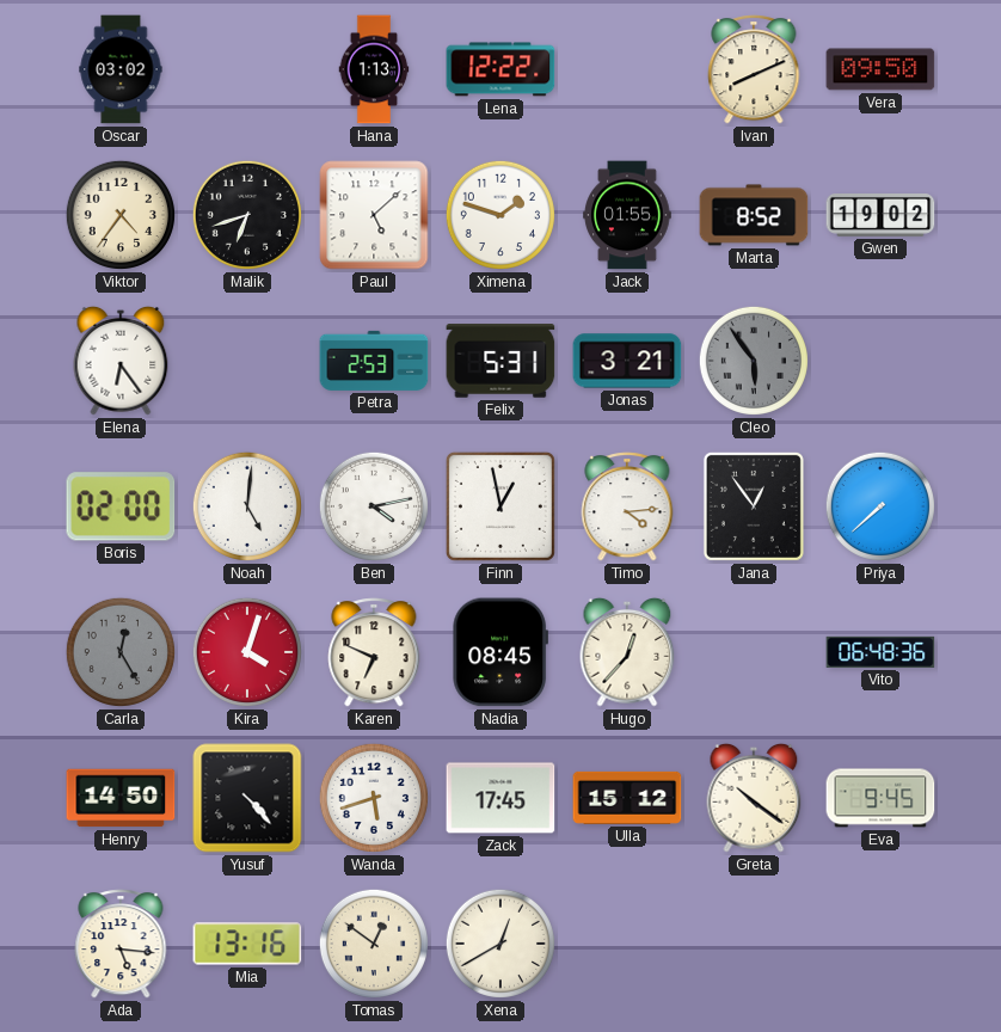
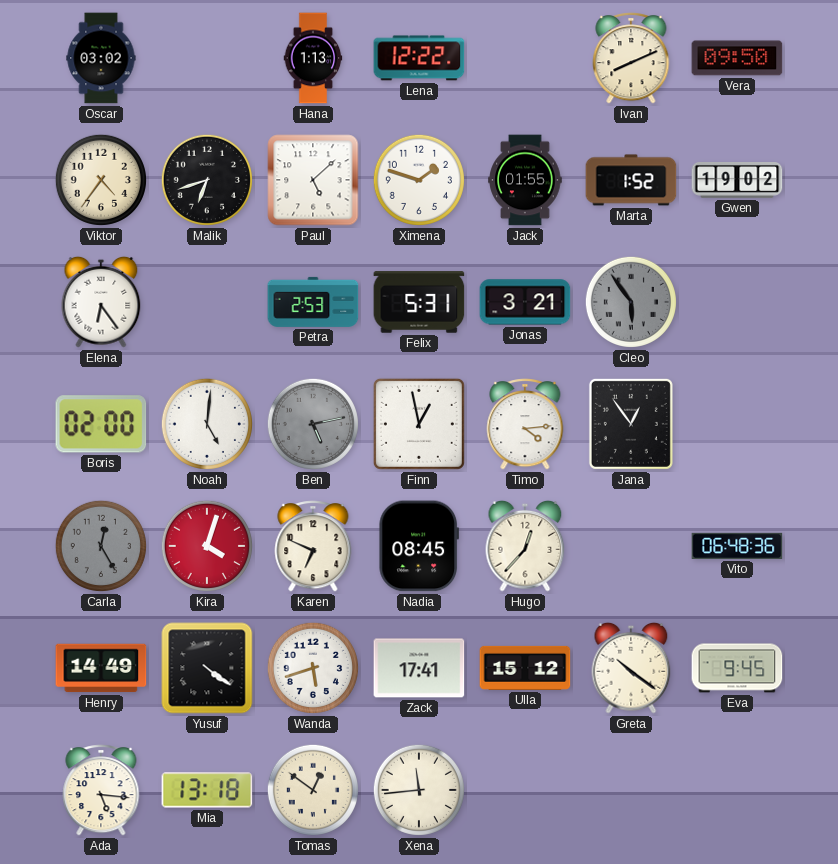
Marta: 8:52 -> 1:52
Ben: 4:13 -> 5:13
Ben dial: white -> grey
Priya: 7:38 -> none
Henry: 14:50 -> 14:49
Yusuf: 4:23 -> 4:21
Zack: 17:45 -> 17:41
Mia: 13:16 -> 13:18
Xena: 12:40 -> 11:44
